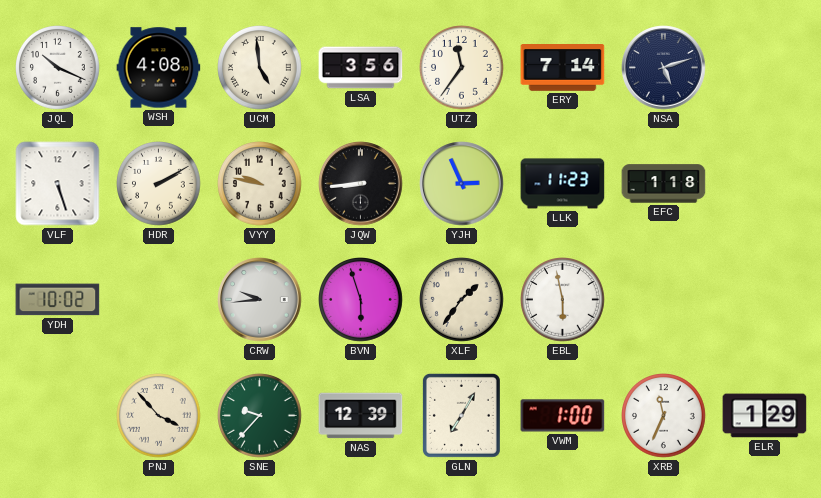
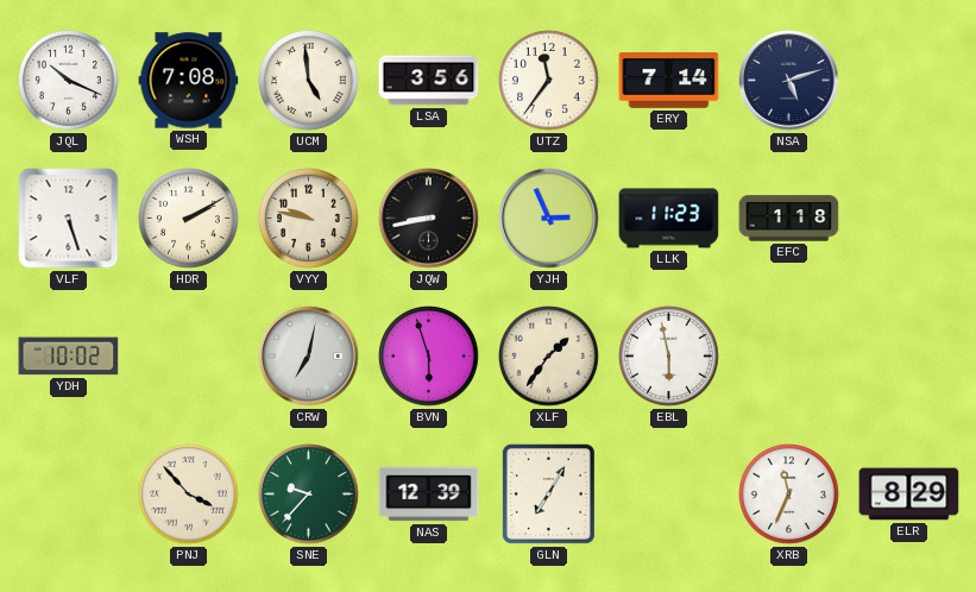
WSH: 4:08 -> 7:08
JQW: 8:44 -> 8:43
CRW: 9:44 -> 7:02
VWM: 1:00 -> none
ELR: 1:29 -> 8:29
